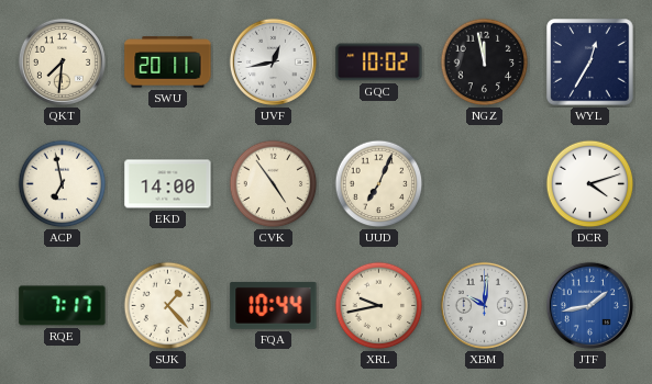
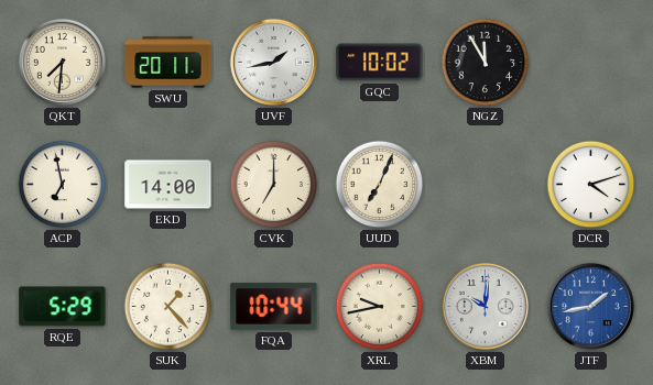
UVF: 12:43 -> 1:43
NGZ: 11:58 -> 11:55
WYL: 12:35 -> none
CVK: 4:54 -> 7:00
RQE: 7:17 -> 5:29
